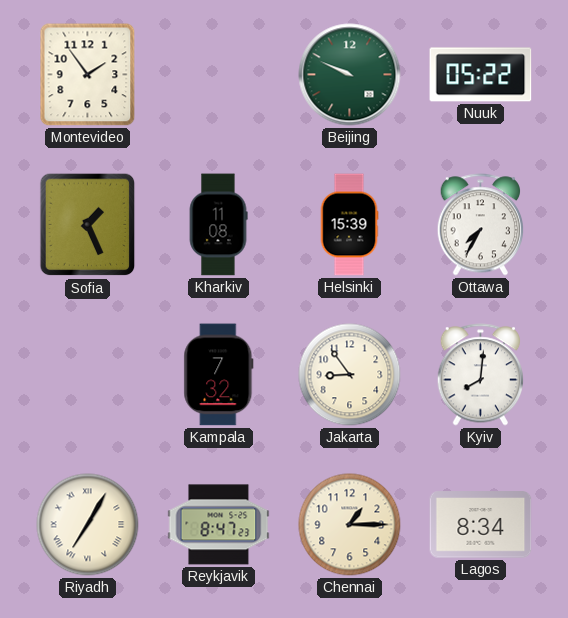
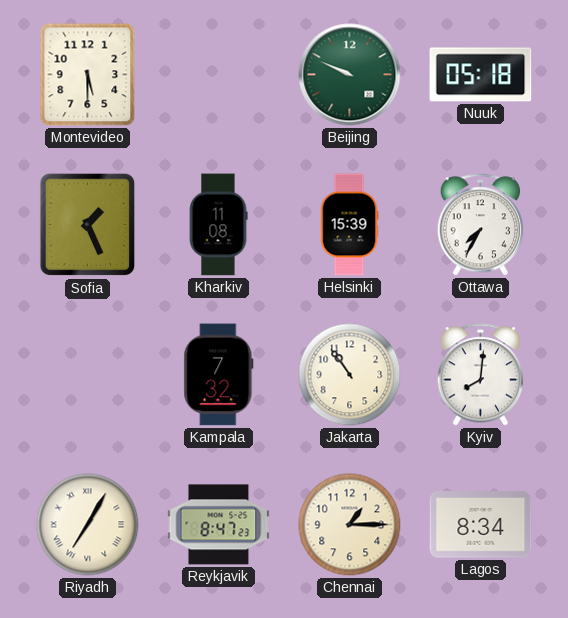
Montevideo: 1:54 -> 5:30
Nuuk: 05:22 -> 05:18
Jakarta: 8:54 -> 10:54
